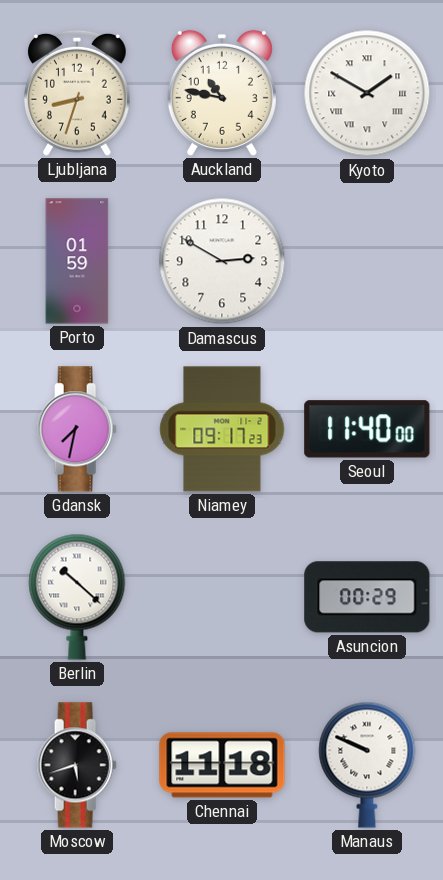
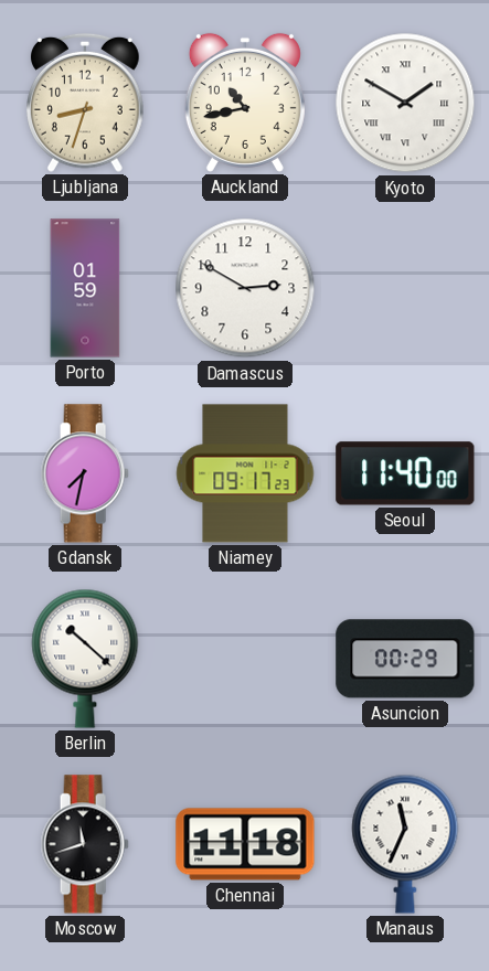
Auckland: 10:47 -> 10:43
Moscow: 5:42 -> 11:42
Manaus: 9:49 -> 11:34
